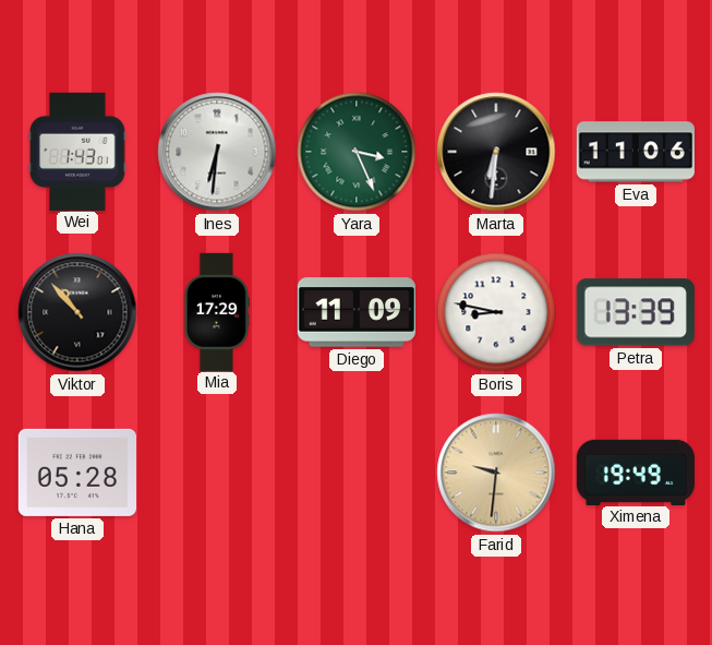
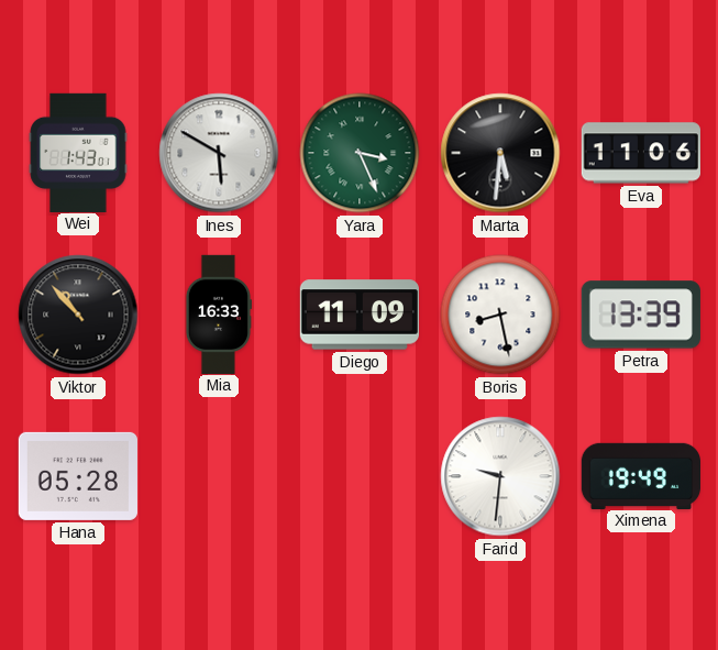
Ines: 6:31 -> 5:50
Marta: 6:31 -> 5:31
Mia: 17:29 -> 16:33
Boris: 8:47 -> 8:28
Farid dial: champagne -> white
